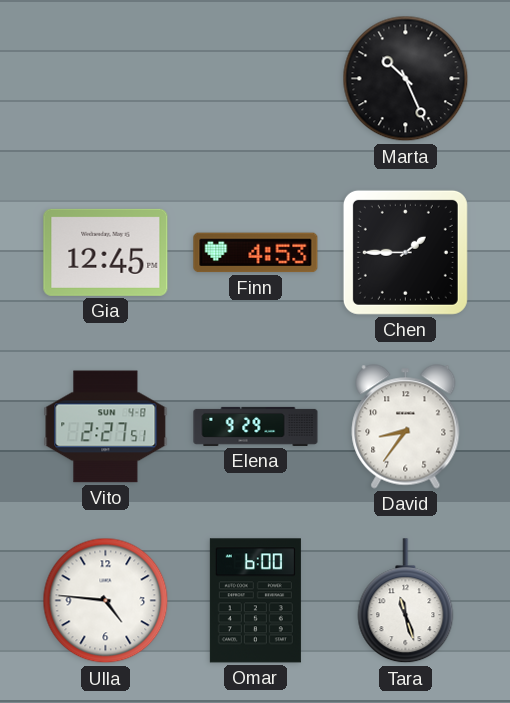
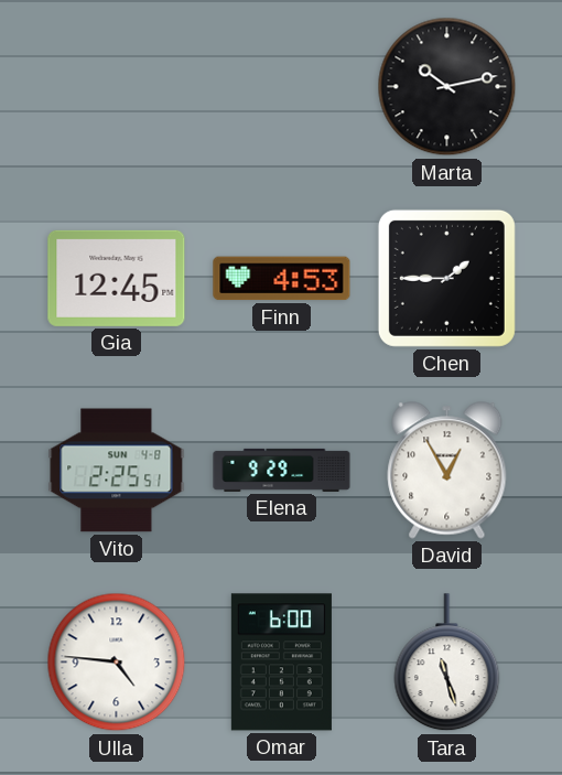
Marta: 10:26 -> 10:13
Vito: 2:27 -> 2:25
David: 8:36 -> 12:55
